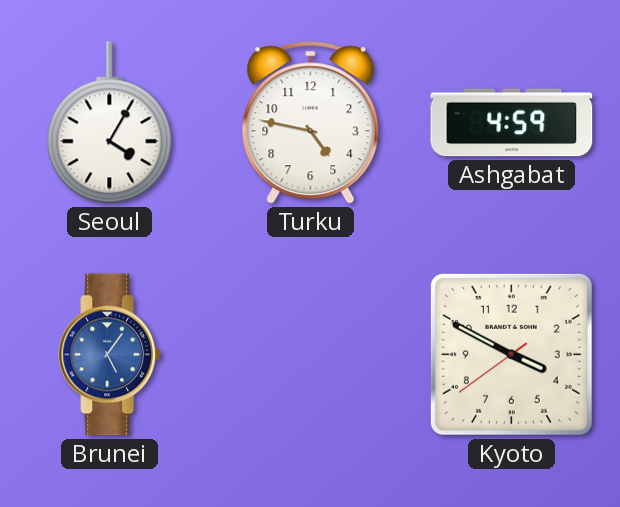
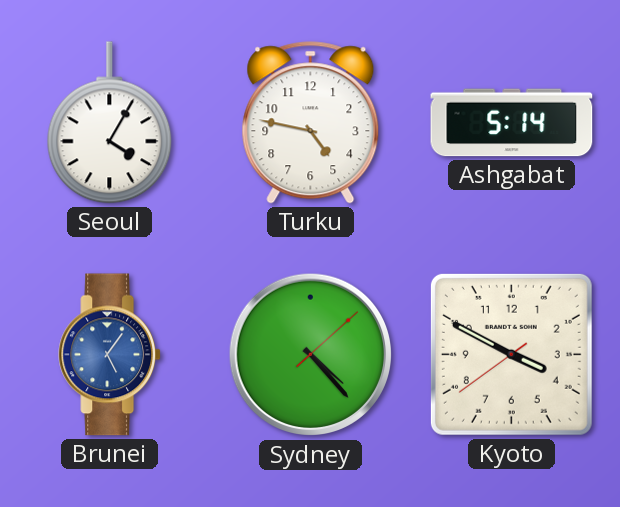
Ashgabat: 4:59 -> 5:14
Sydney: none -> 4:23
